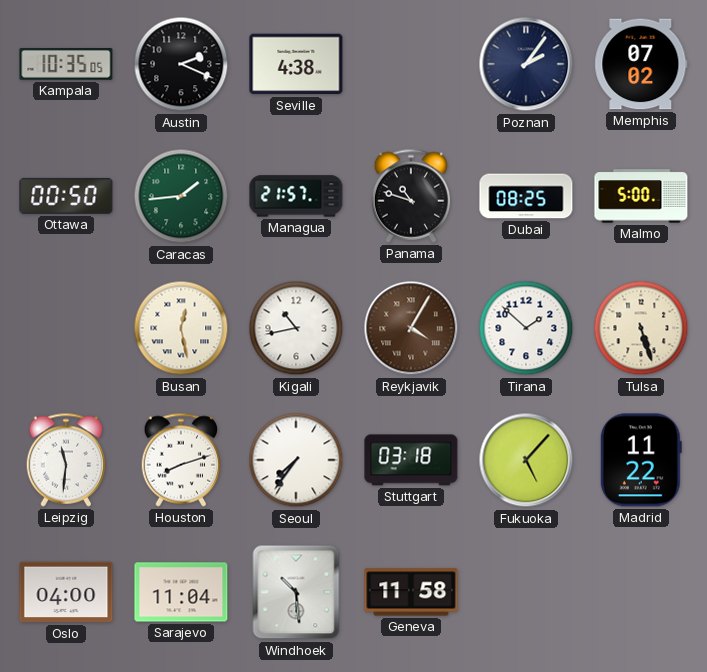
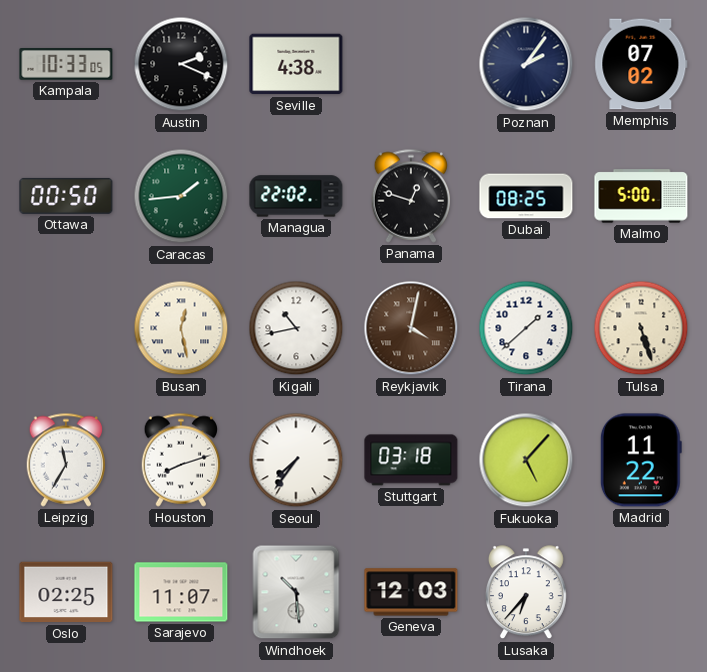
Kampala: 10:35 -> 10:33
Managua: 21:57 -> 22:02
Panama: 10:48 -> 12:48
Reykjavik: 4:05 -> 4:02
Tirana: 1:52 -> 1:38
Leipzig: 11:31 -> 11:35
Oslo: 04:00 -> 02:25
Sarajevo: 11:04 -> 11:07
Geneva: 11:58 -> 12:03
Lusaka: none -> 6:37
